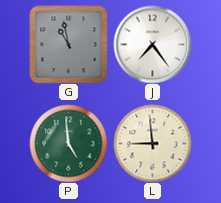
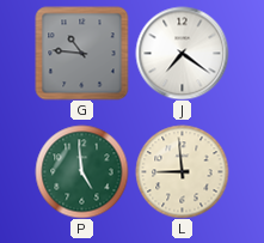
G: 10:58 -> 10:46
J: 7:24 -> 7:21
